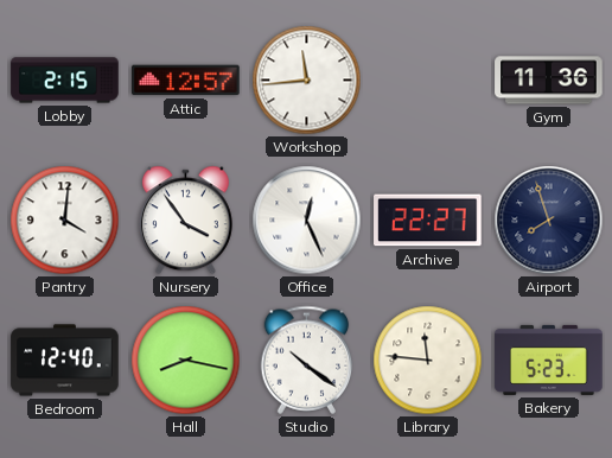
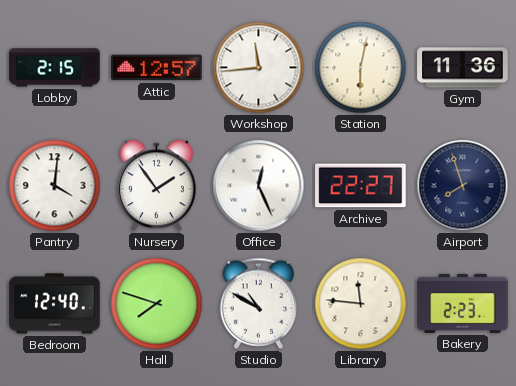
Station: none -> 6:02
Nursery: 3:54 -> 1:54
Hall: 8:17 -> 7:48
Studio: 10:21 -> 10:50
Bakery: 5:23 -> 2:23
